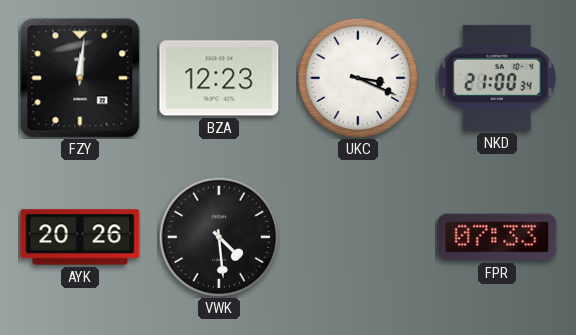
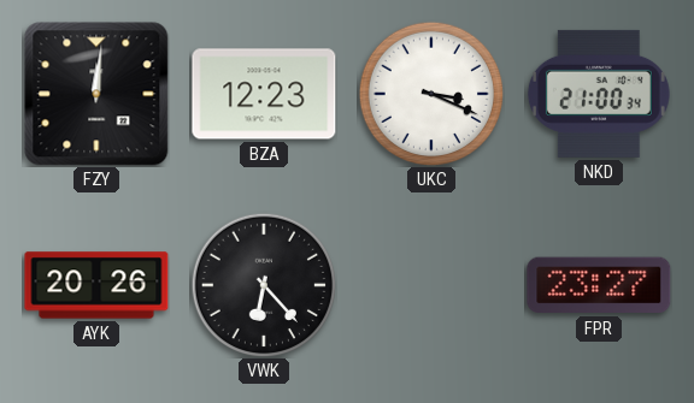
VWK: 4:29 -> 6:23
FPR: 07:33 -> 23:27
